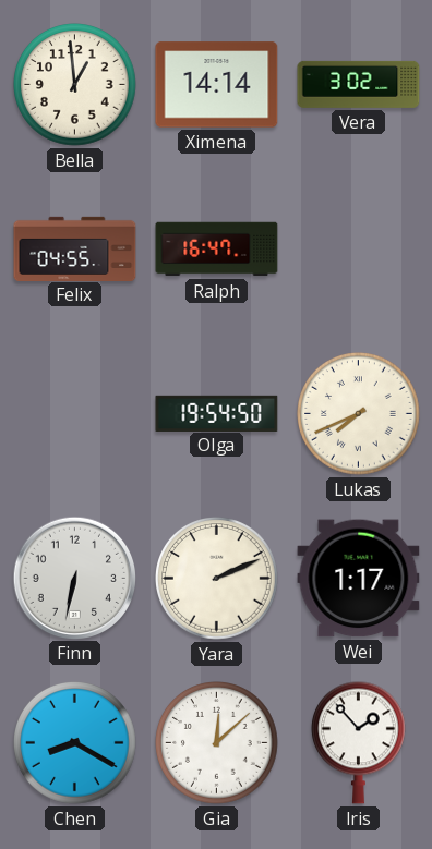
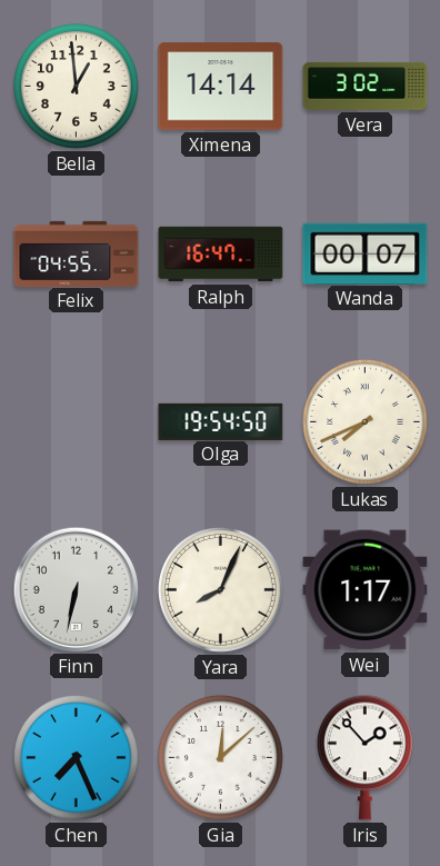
Wanda: none -> 00:07
Yara: 2:11 -> 8:04
Chen: 8:20 -> 7:26
